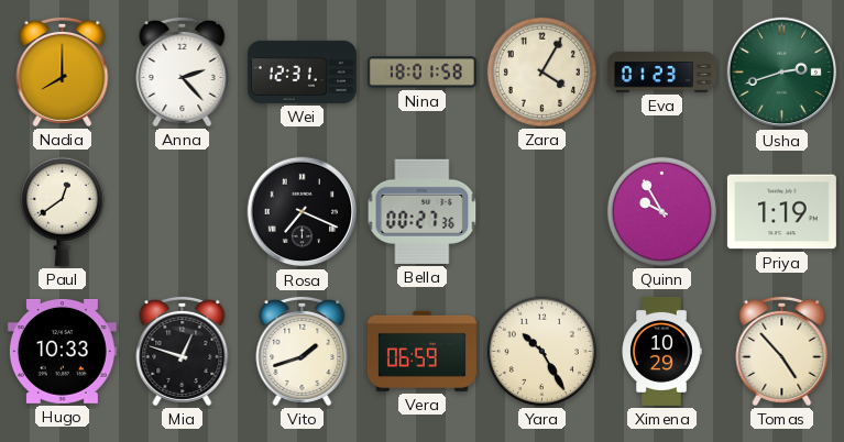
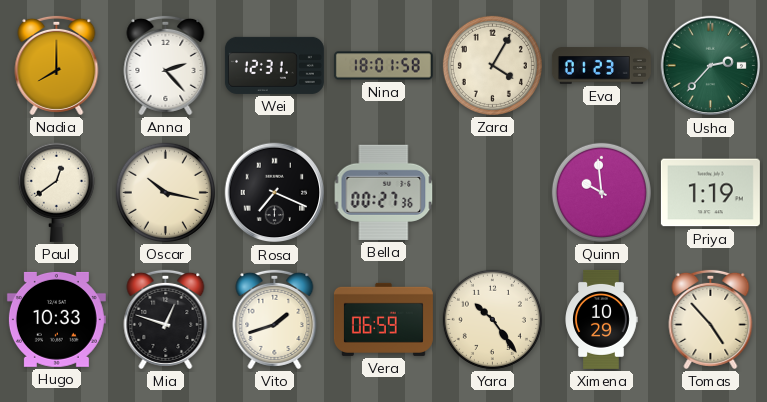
Usha: 2:42 -> 2:37
Oscar: none -> 10:17
Quinn: 9:55 -> 9:59
Yara: 10:25 -> 10:24
